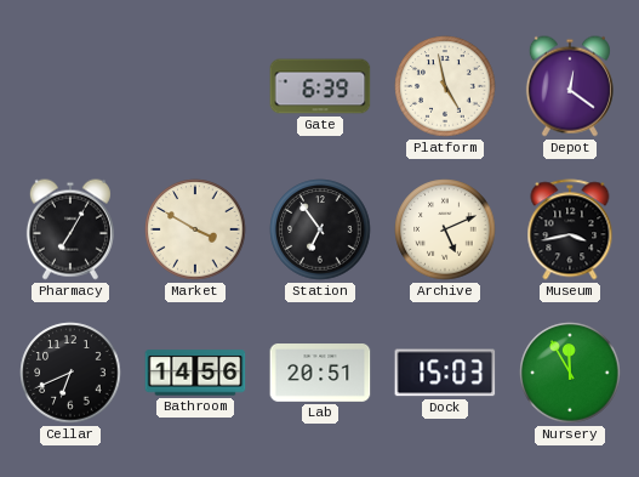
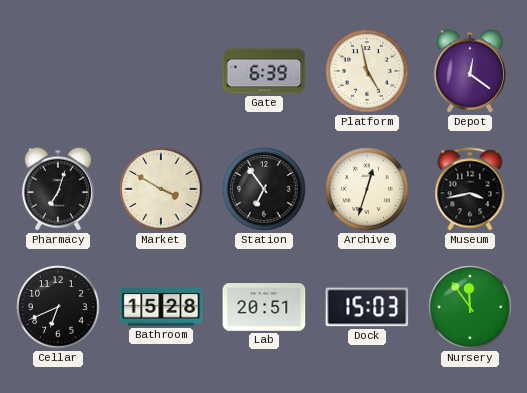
Pharmacy: 7:05 -> 7:03
Archive: 5:11 -> 12:33
Bathroom: 14:56 -> 15:28
Nursery: 11:55 -> 11:54
